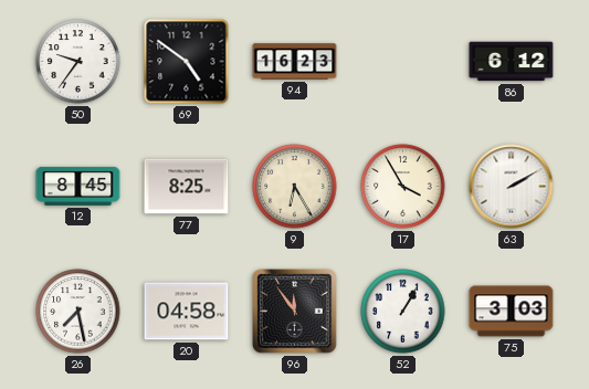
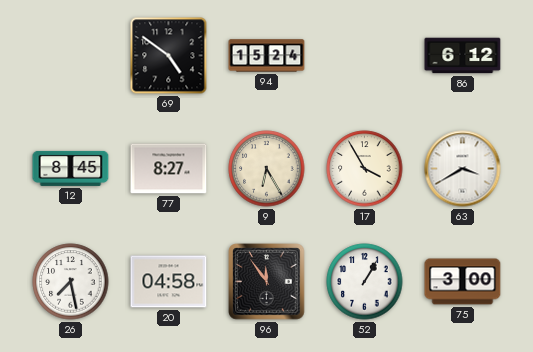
50: 9:36 -> none
94: 16:23 -> 15:24
77: 8:25 -> 8:27
63: 2:10 -> 3:40
75: 3:03 -> 3:00
